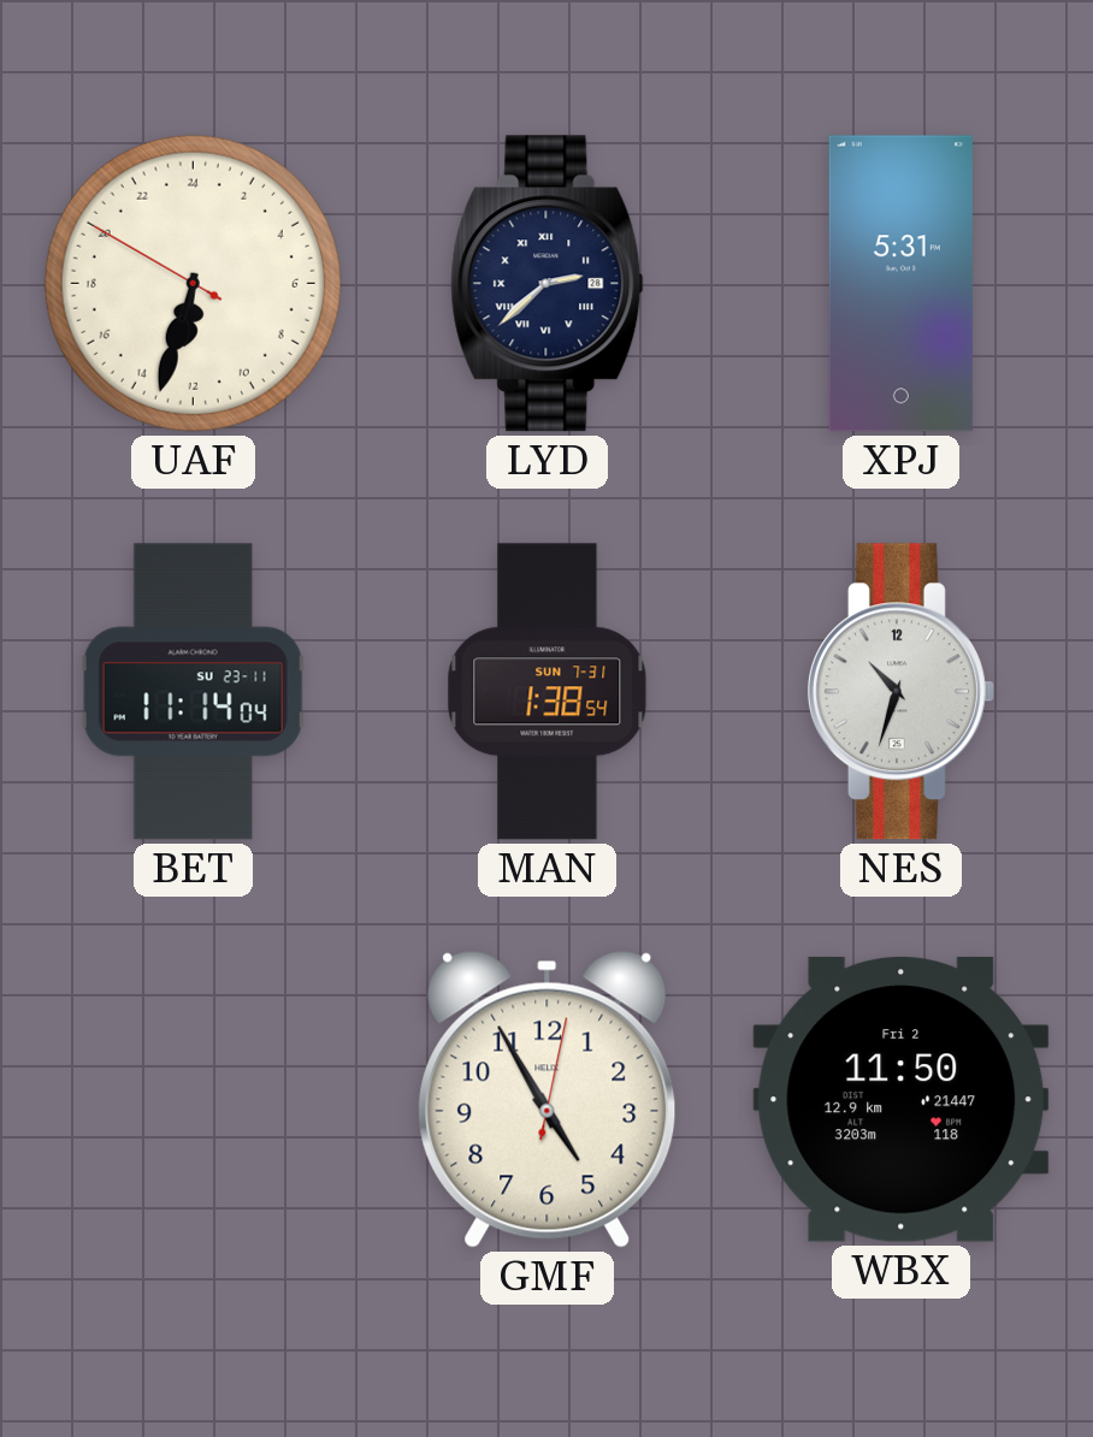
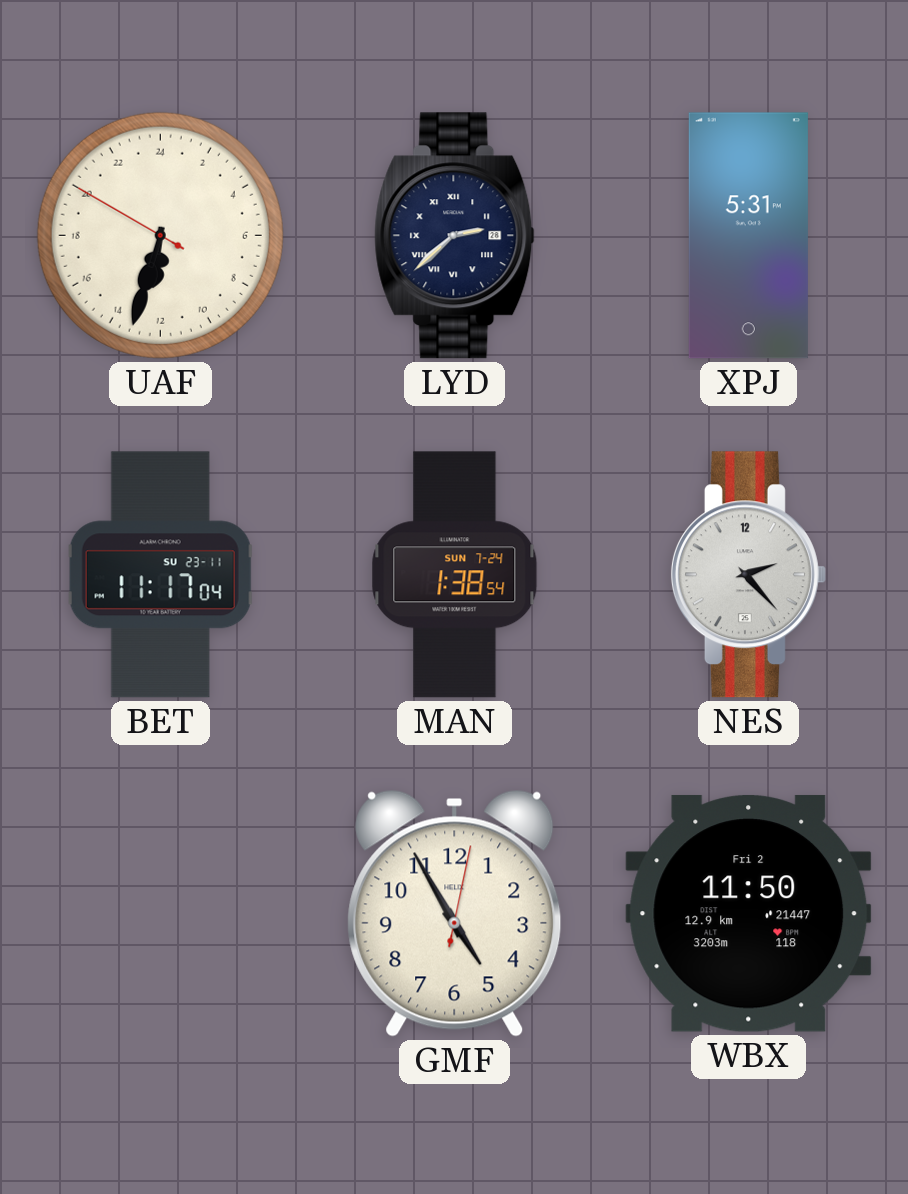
BET: 11:14 -> 11:17
MAN date: SUN 7-31 -> SUN 7-24
NES: 10:33 -> 2:23
